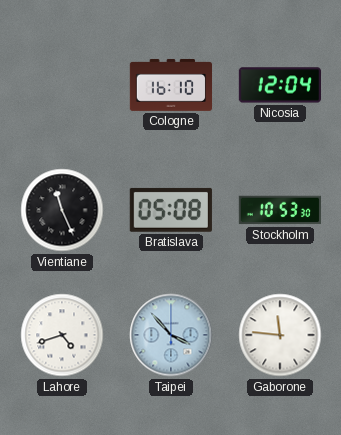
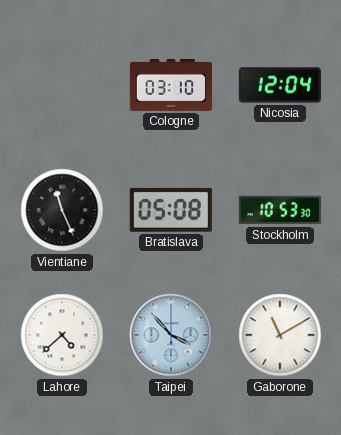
Cologne: 16:10 -> 03:10
Lahore: 4:42 -> 4:38
Gaborone: 11:46 -> 11:10
